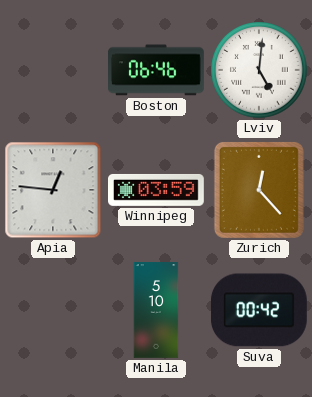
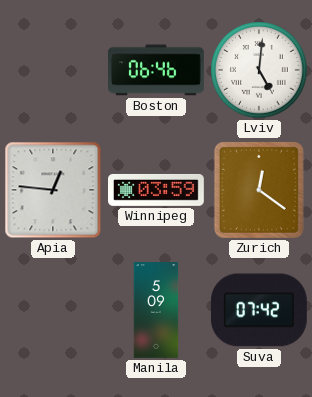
Zurich: 12:23 -> 12:21
Manila: 5:10 -> 5:09
Suva: 00:42 -> 07:42
